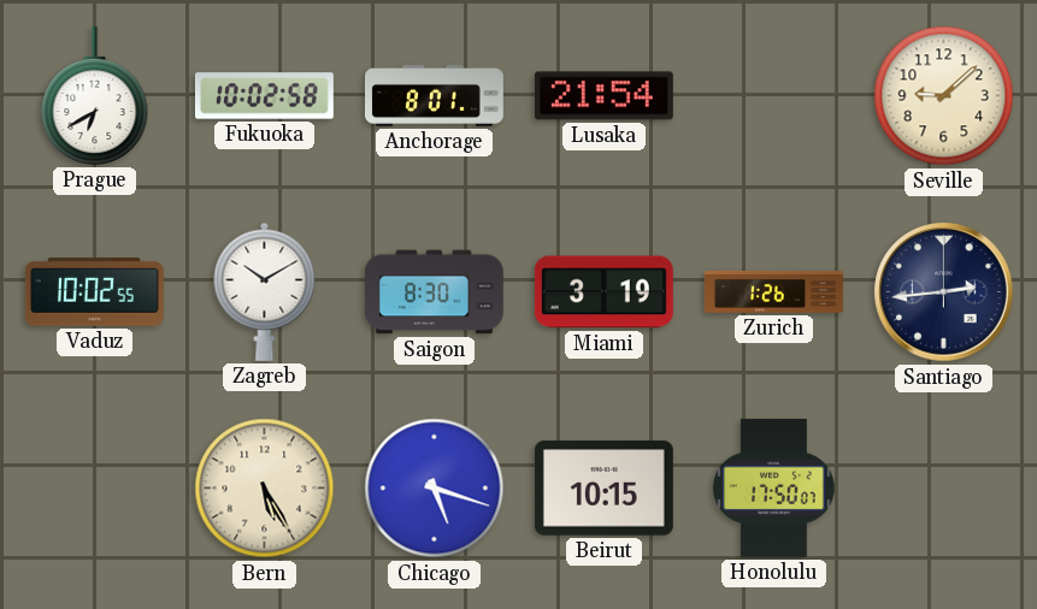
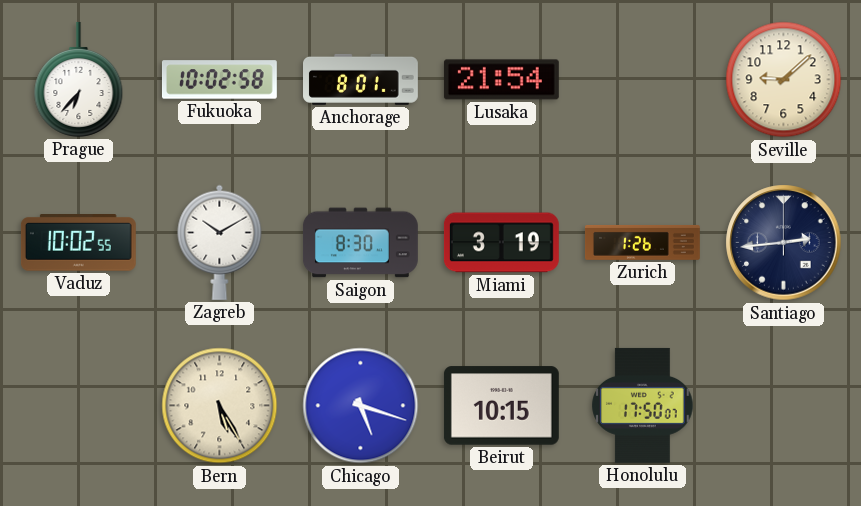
Prague: 6:40 -> 6:37
